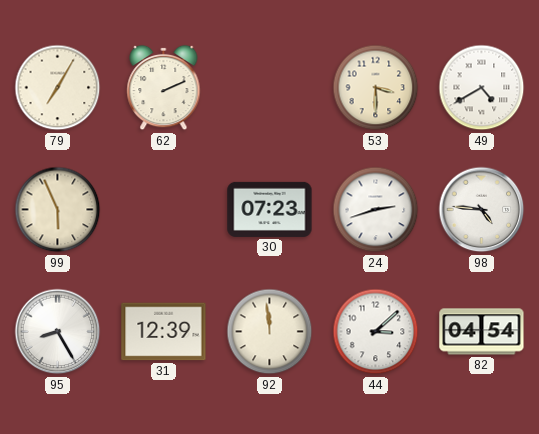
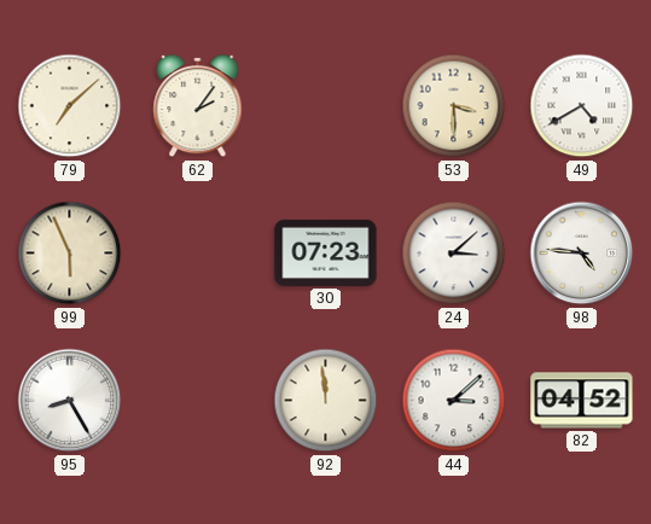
79: 7:05 -> 7:08
62: 2:11 -> 2:06
24: 2:42 -> 3:08
31: 12:39 -> none
82: 04:54 -> 04:52
